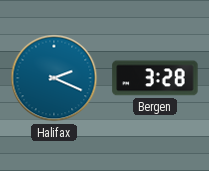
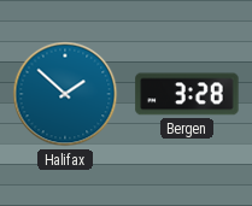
Halifax: 2:19 -> 1:52
